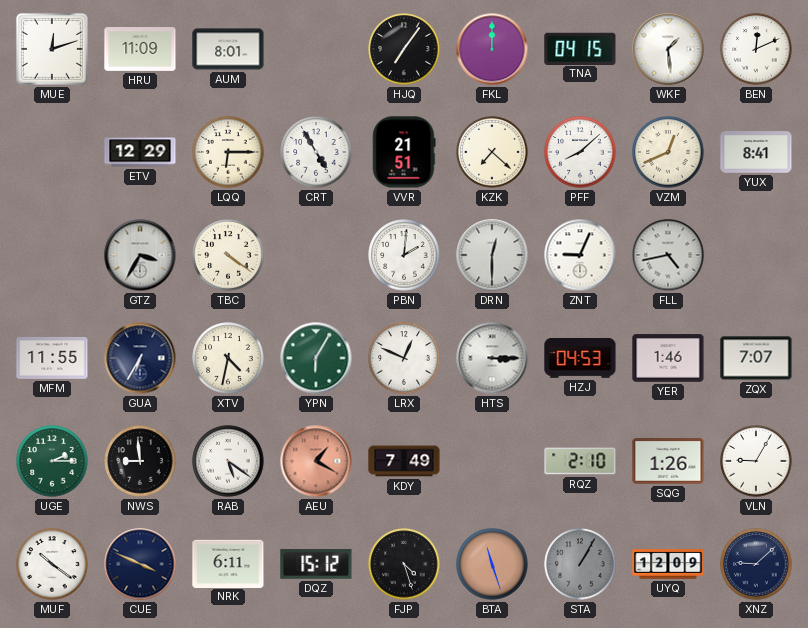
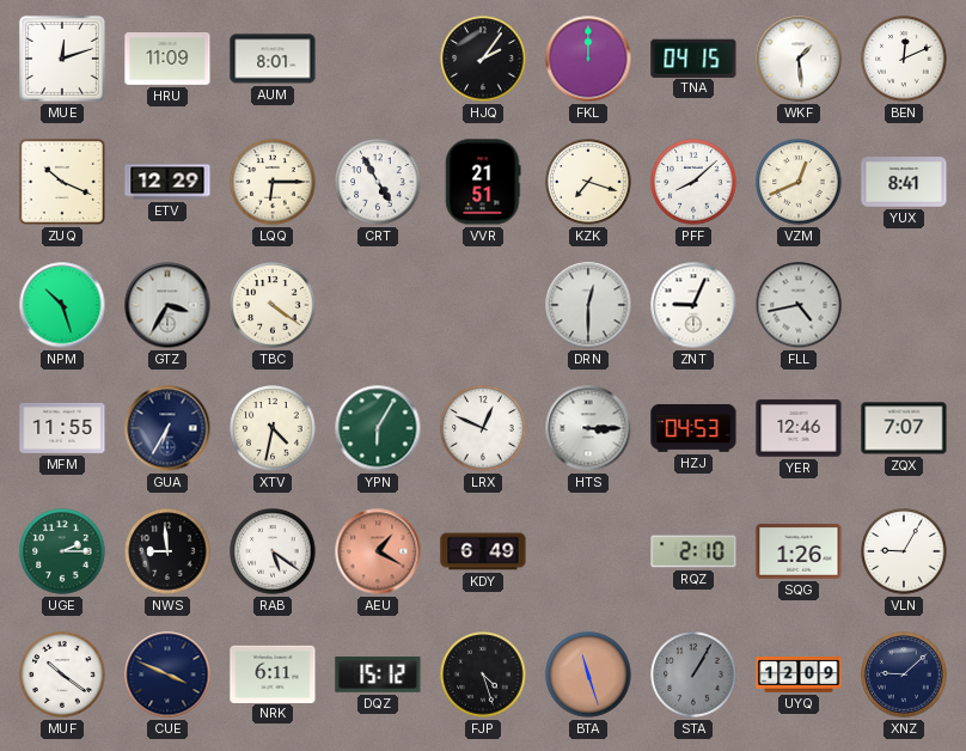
HJQ: 7:06 -> 2:06
ZUQ: none -> 10:19
KZK: 7:22 -> 7:18
NPM: none -> 10:27
PBN: 2:01 -> none
YER: 1:46 -> 12:46
KDY: 7:49 -> 6:49
